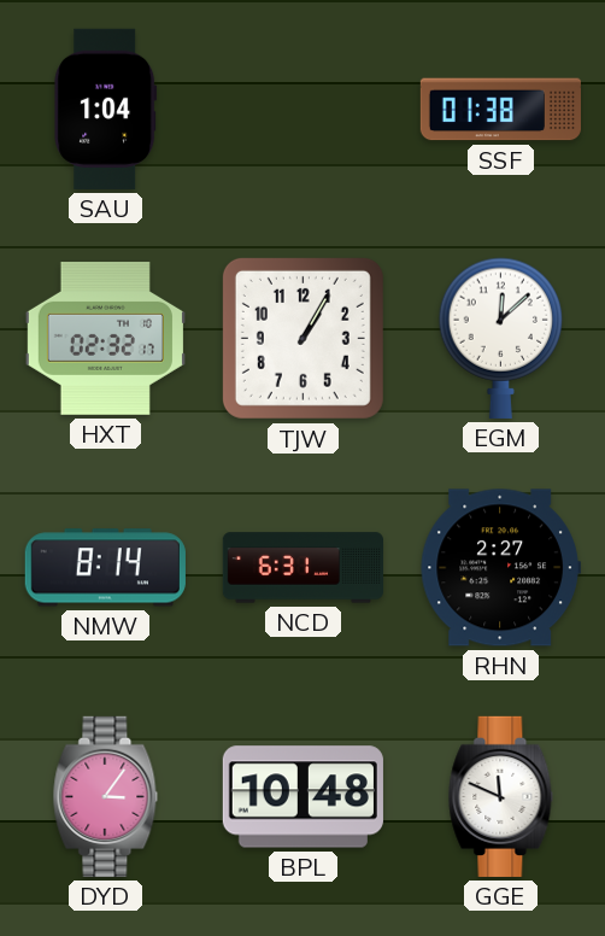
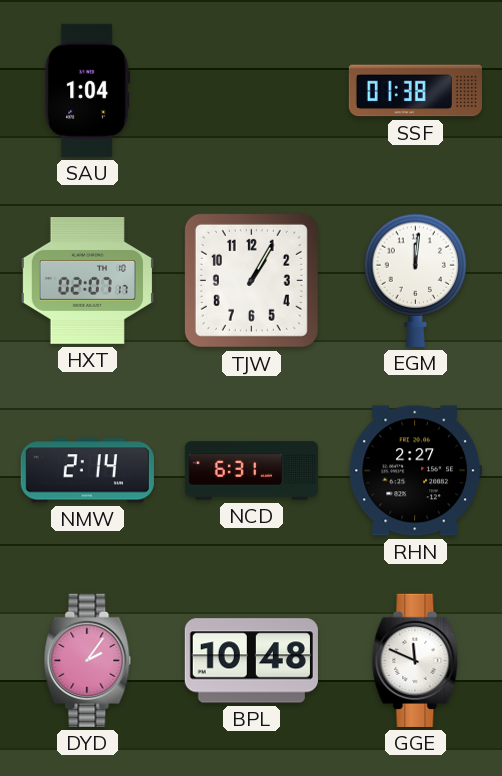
HXT: 02:32 -> 02:07
EGM: 12:08 -> 12:01
NMW: 8:14 -> 2:14
DYD: 3:06 -> 2:06
